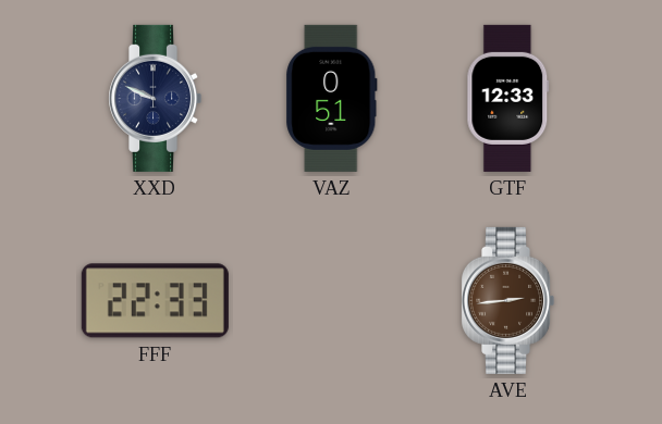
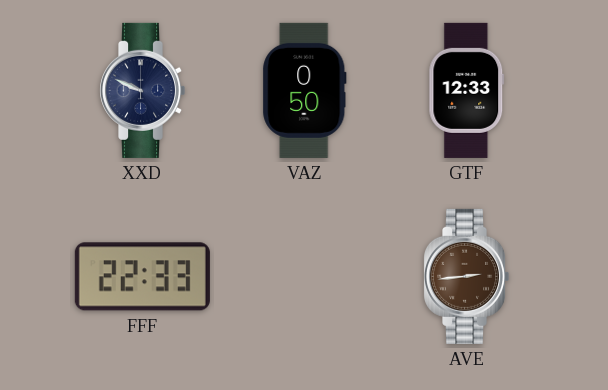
VAZ: 0:51 -> 0:50
